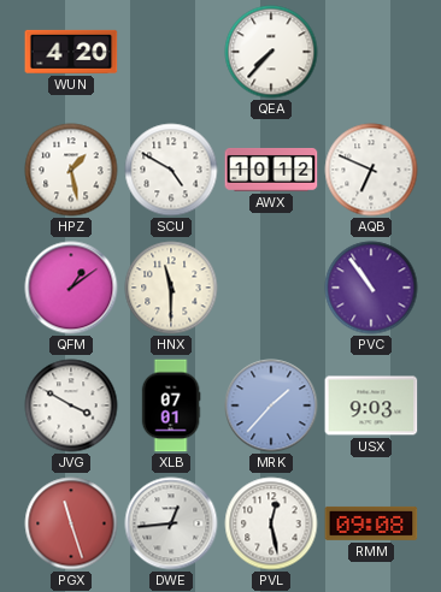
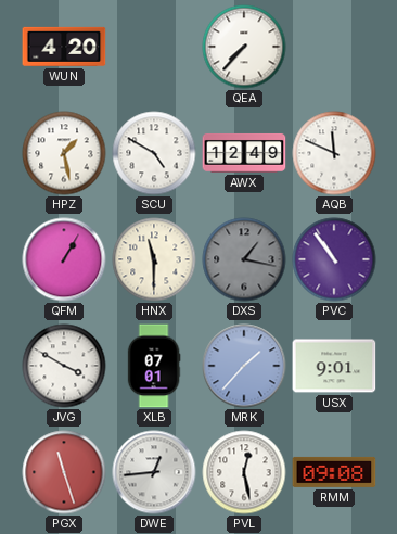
AWX: 10:12 -> 12:49
AQB: 6:49 -> 11:49
QFM: 1:09 -> 1:05
DXS: none -> 1:17
USX: 9:03 -> 9:01
